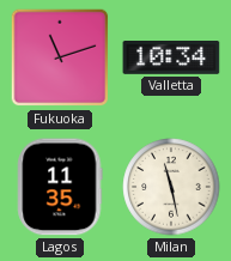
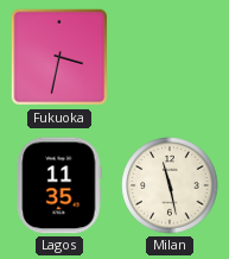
Fukuoka: 11:12 -> 3:32
Valletta: 10:34 -> none
